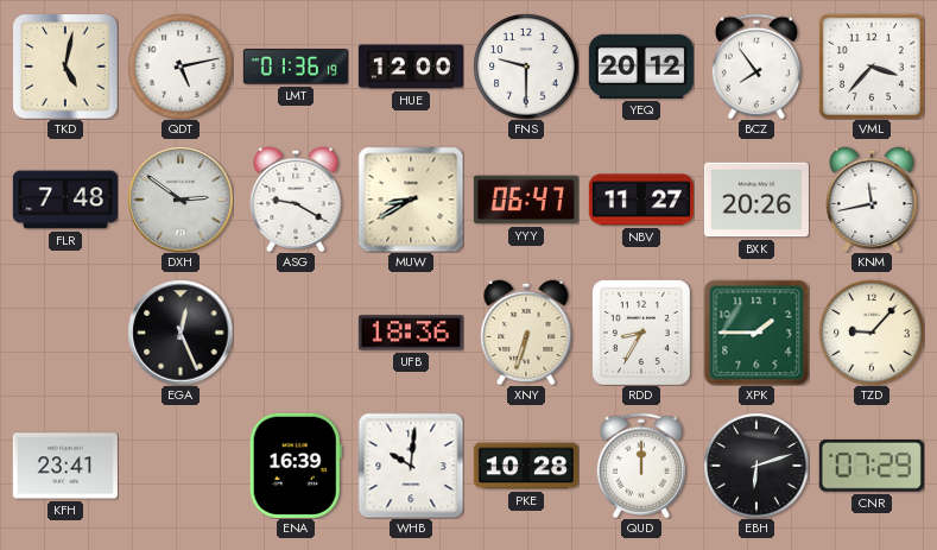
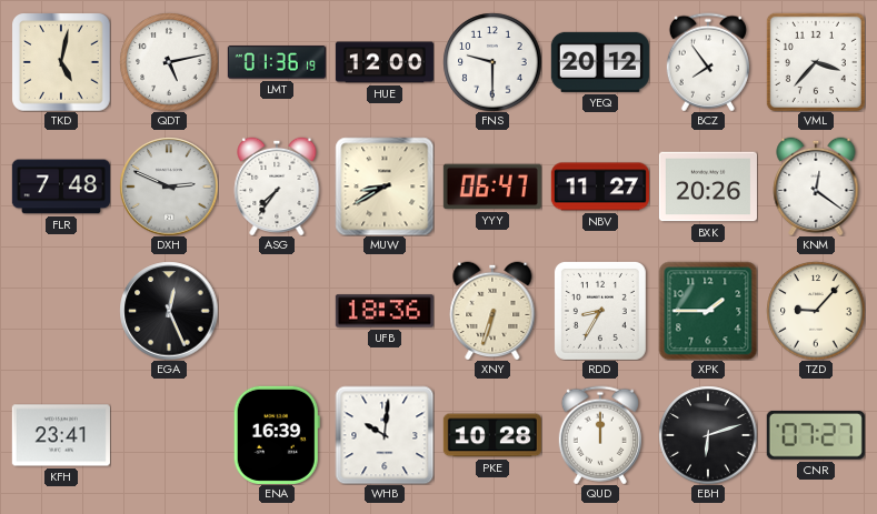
DXH: 2:51 -> 2:49
ASG: 9:20 -> 7:36
KNM: 11:43 -> 12:21
CNR: 07:29 -> 07:27
